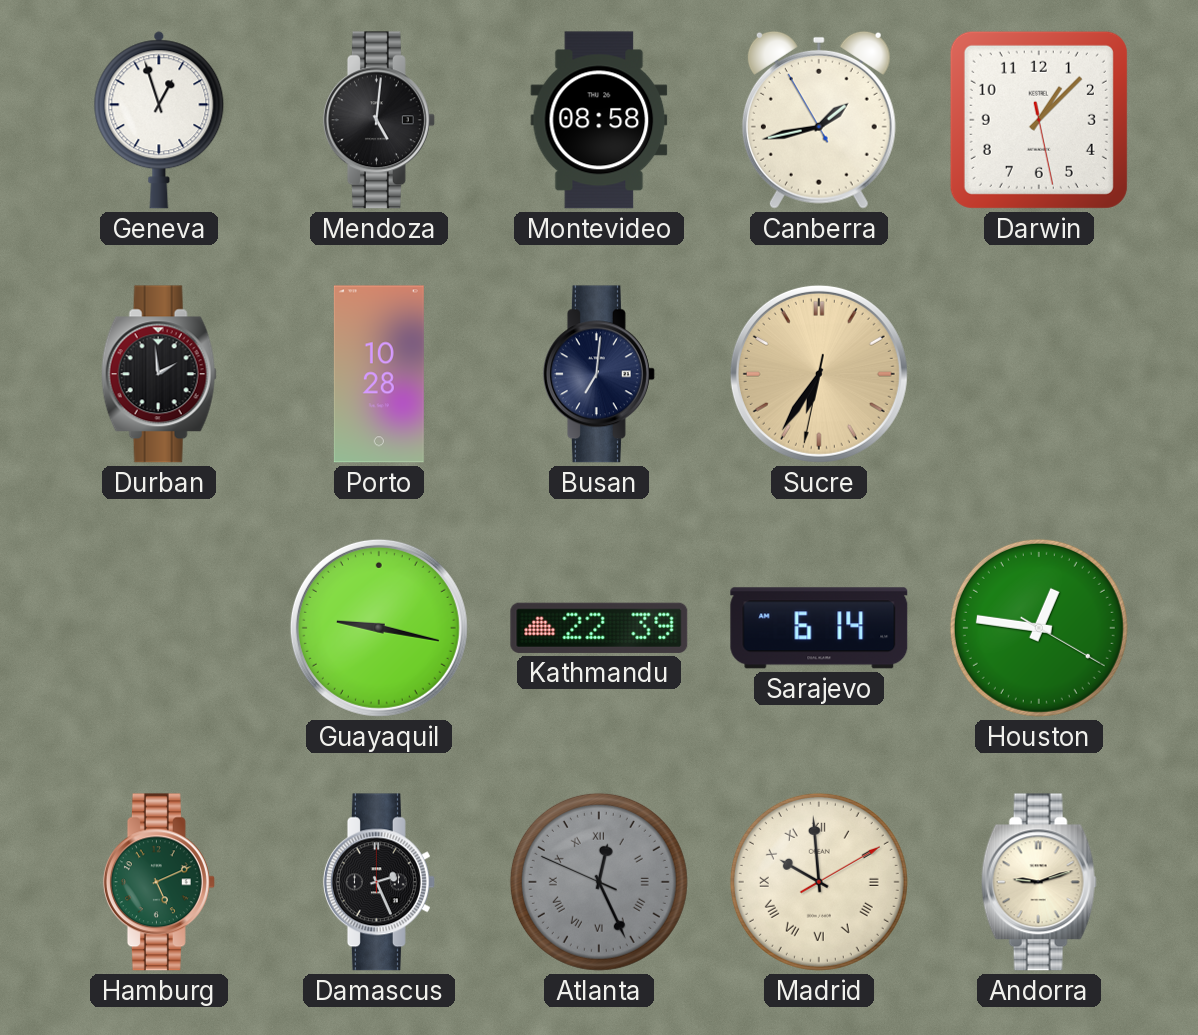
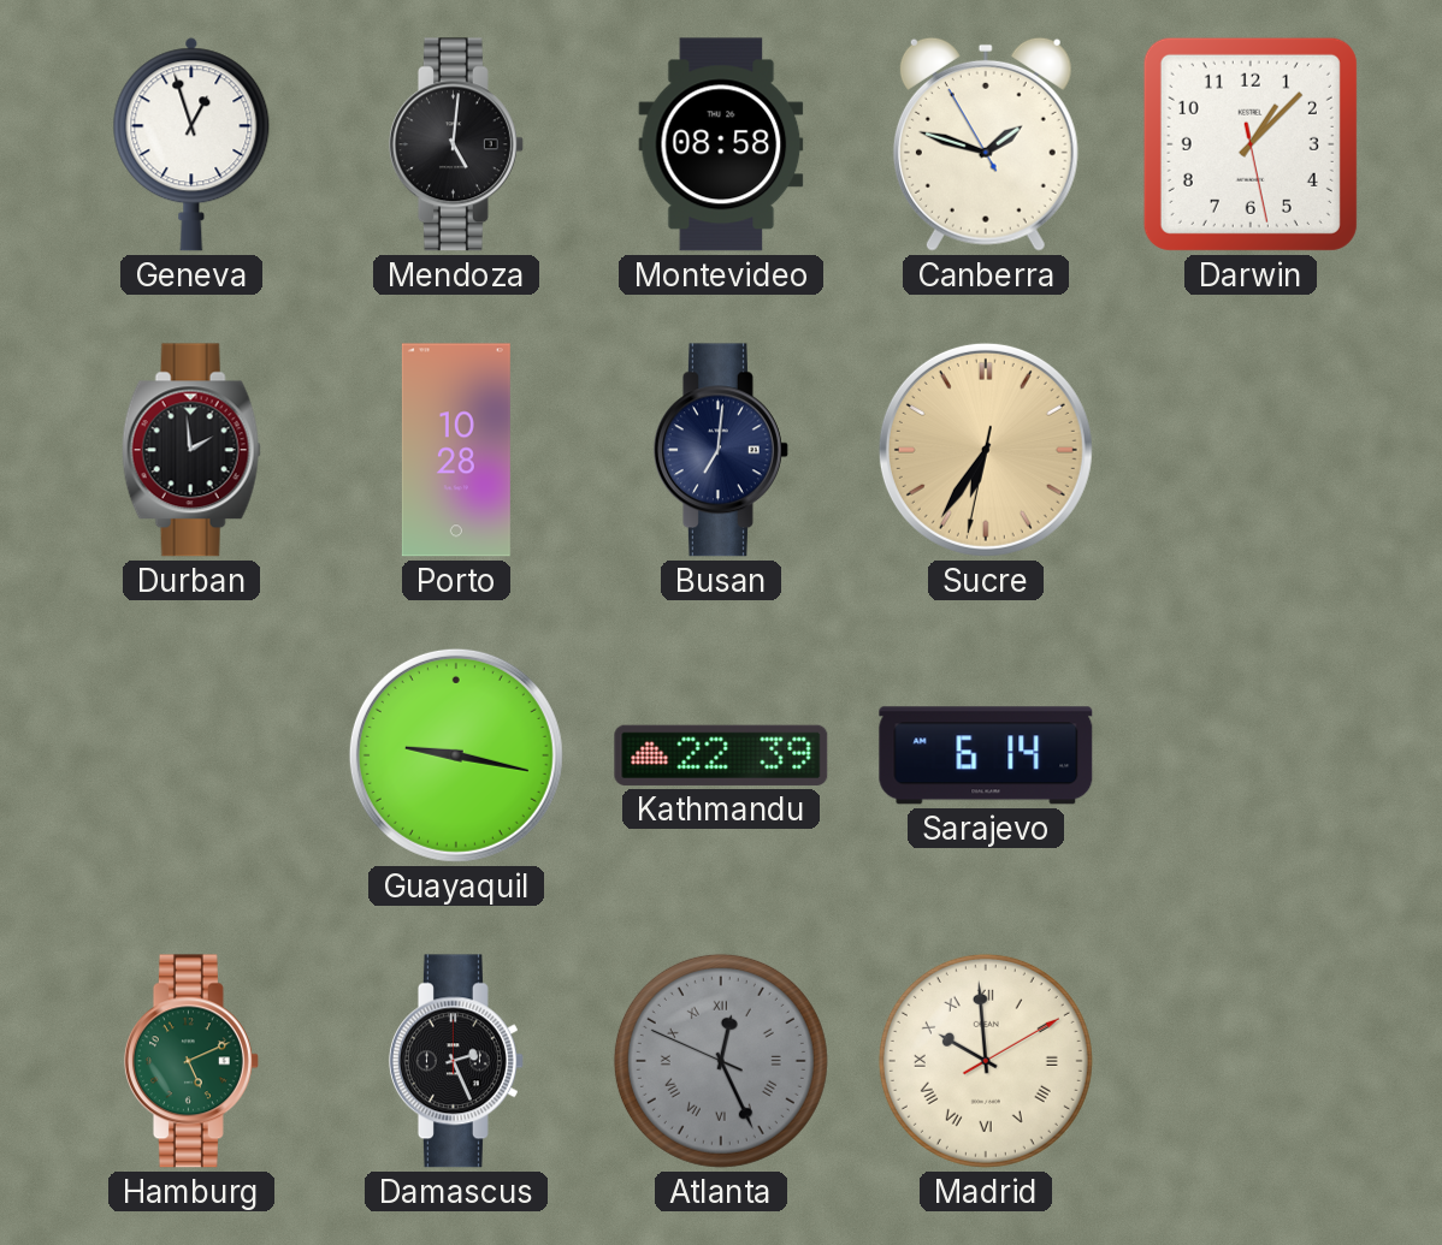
Canberra: 1:42 -> 1:47
Houston: 12:46 -> none
Andorra: 9:12 -> none
